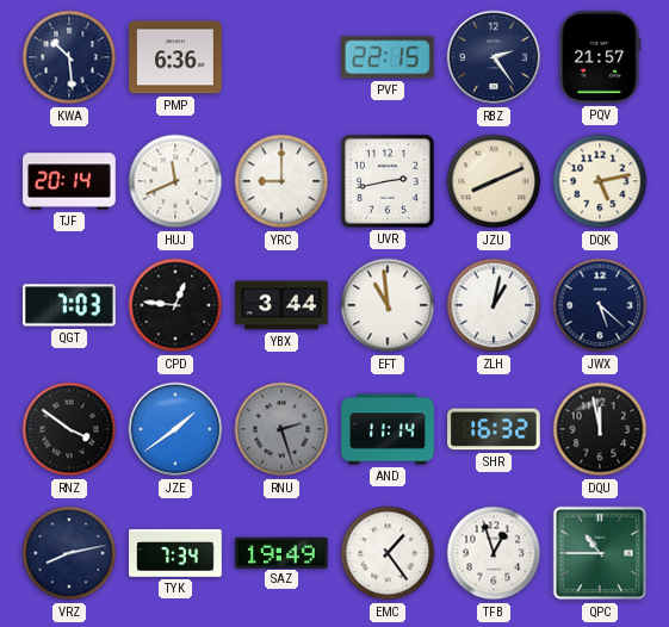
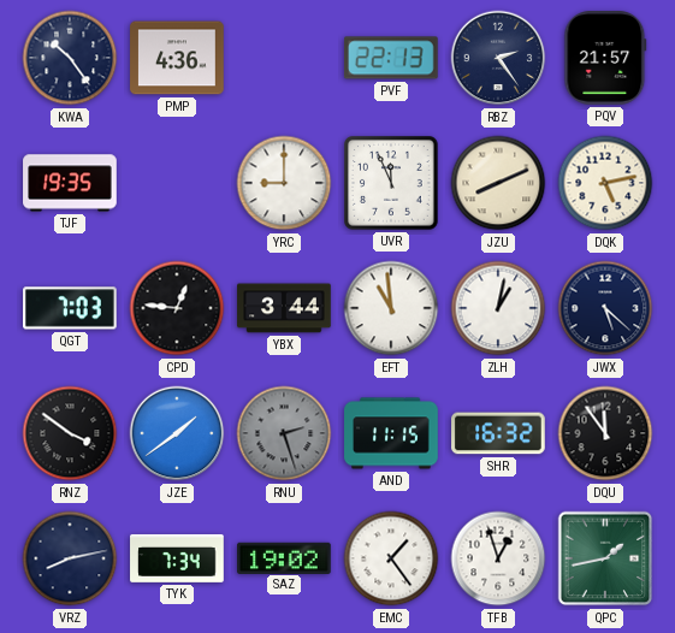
KWA: 10:29 -> 10:24
PMP: 6:36 -> 4:36
PVF: 22:15 -> 22:13
TJF: 20:14 -> 19:35
HUJ: 11:41 -> none
UVR: 2:43 -> 11:56
AND: 11:14 -> 11:15
DQU: 11:58 -> 11:54
SAZ: 19:49 -> 19:02
QPC: 10:45 -> 1:43
